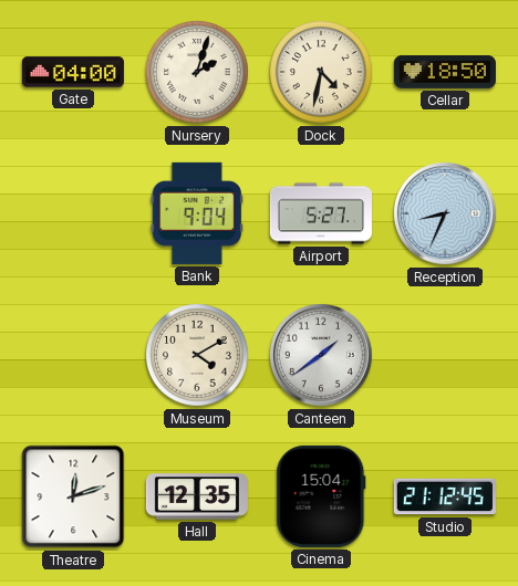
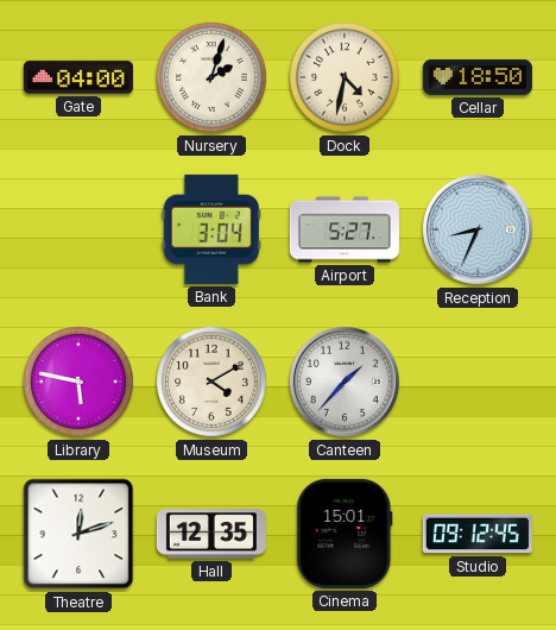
Bank: 9:04 -> 3:04
Library: none -> 5:47
Canteen: 1:39 -> 1:37
Cinema: 15:04 -> 15:01
Studio: 21:12 -> 09:12
